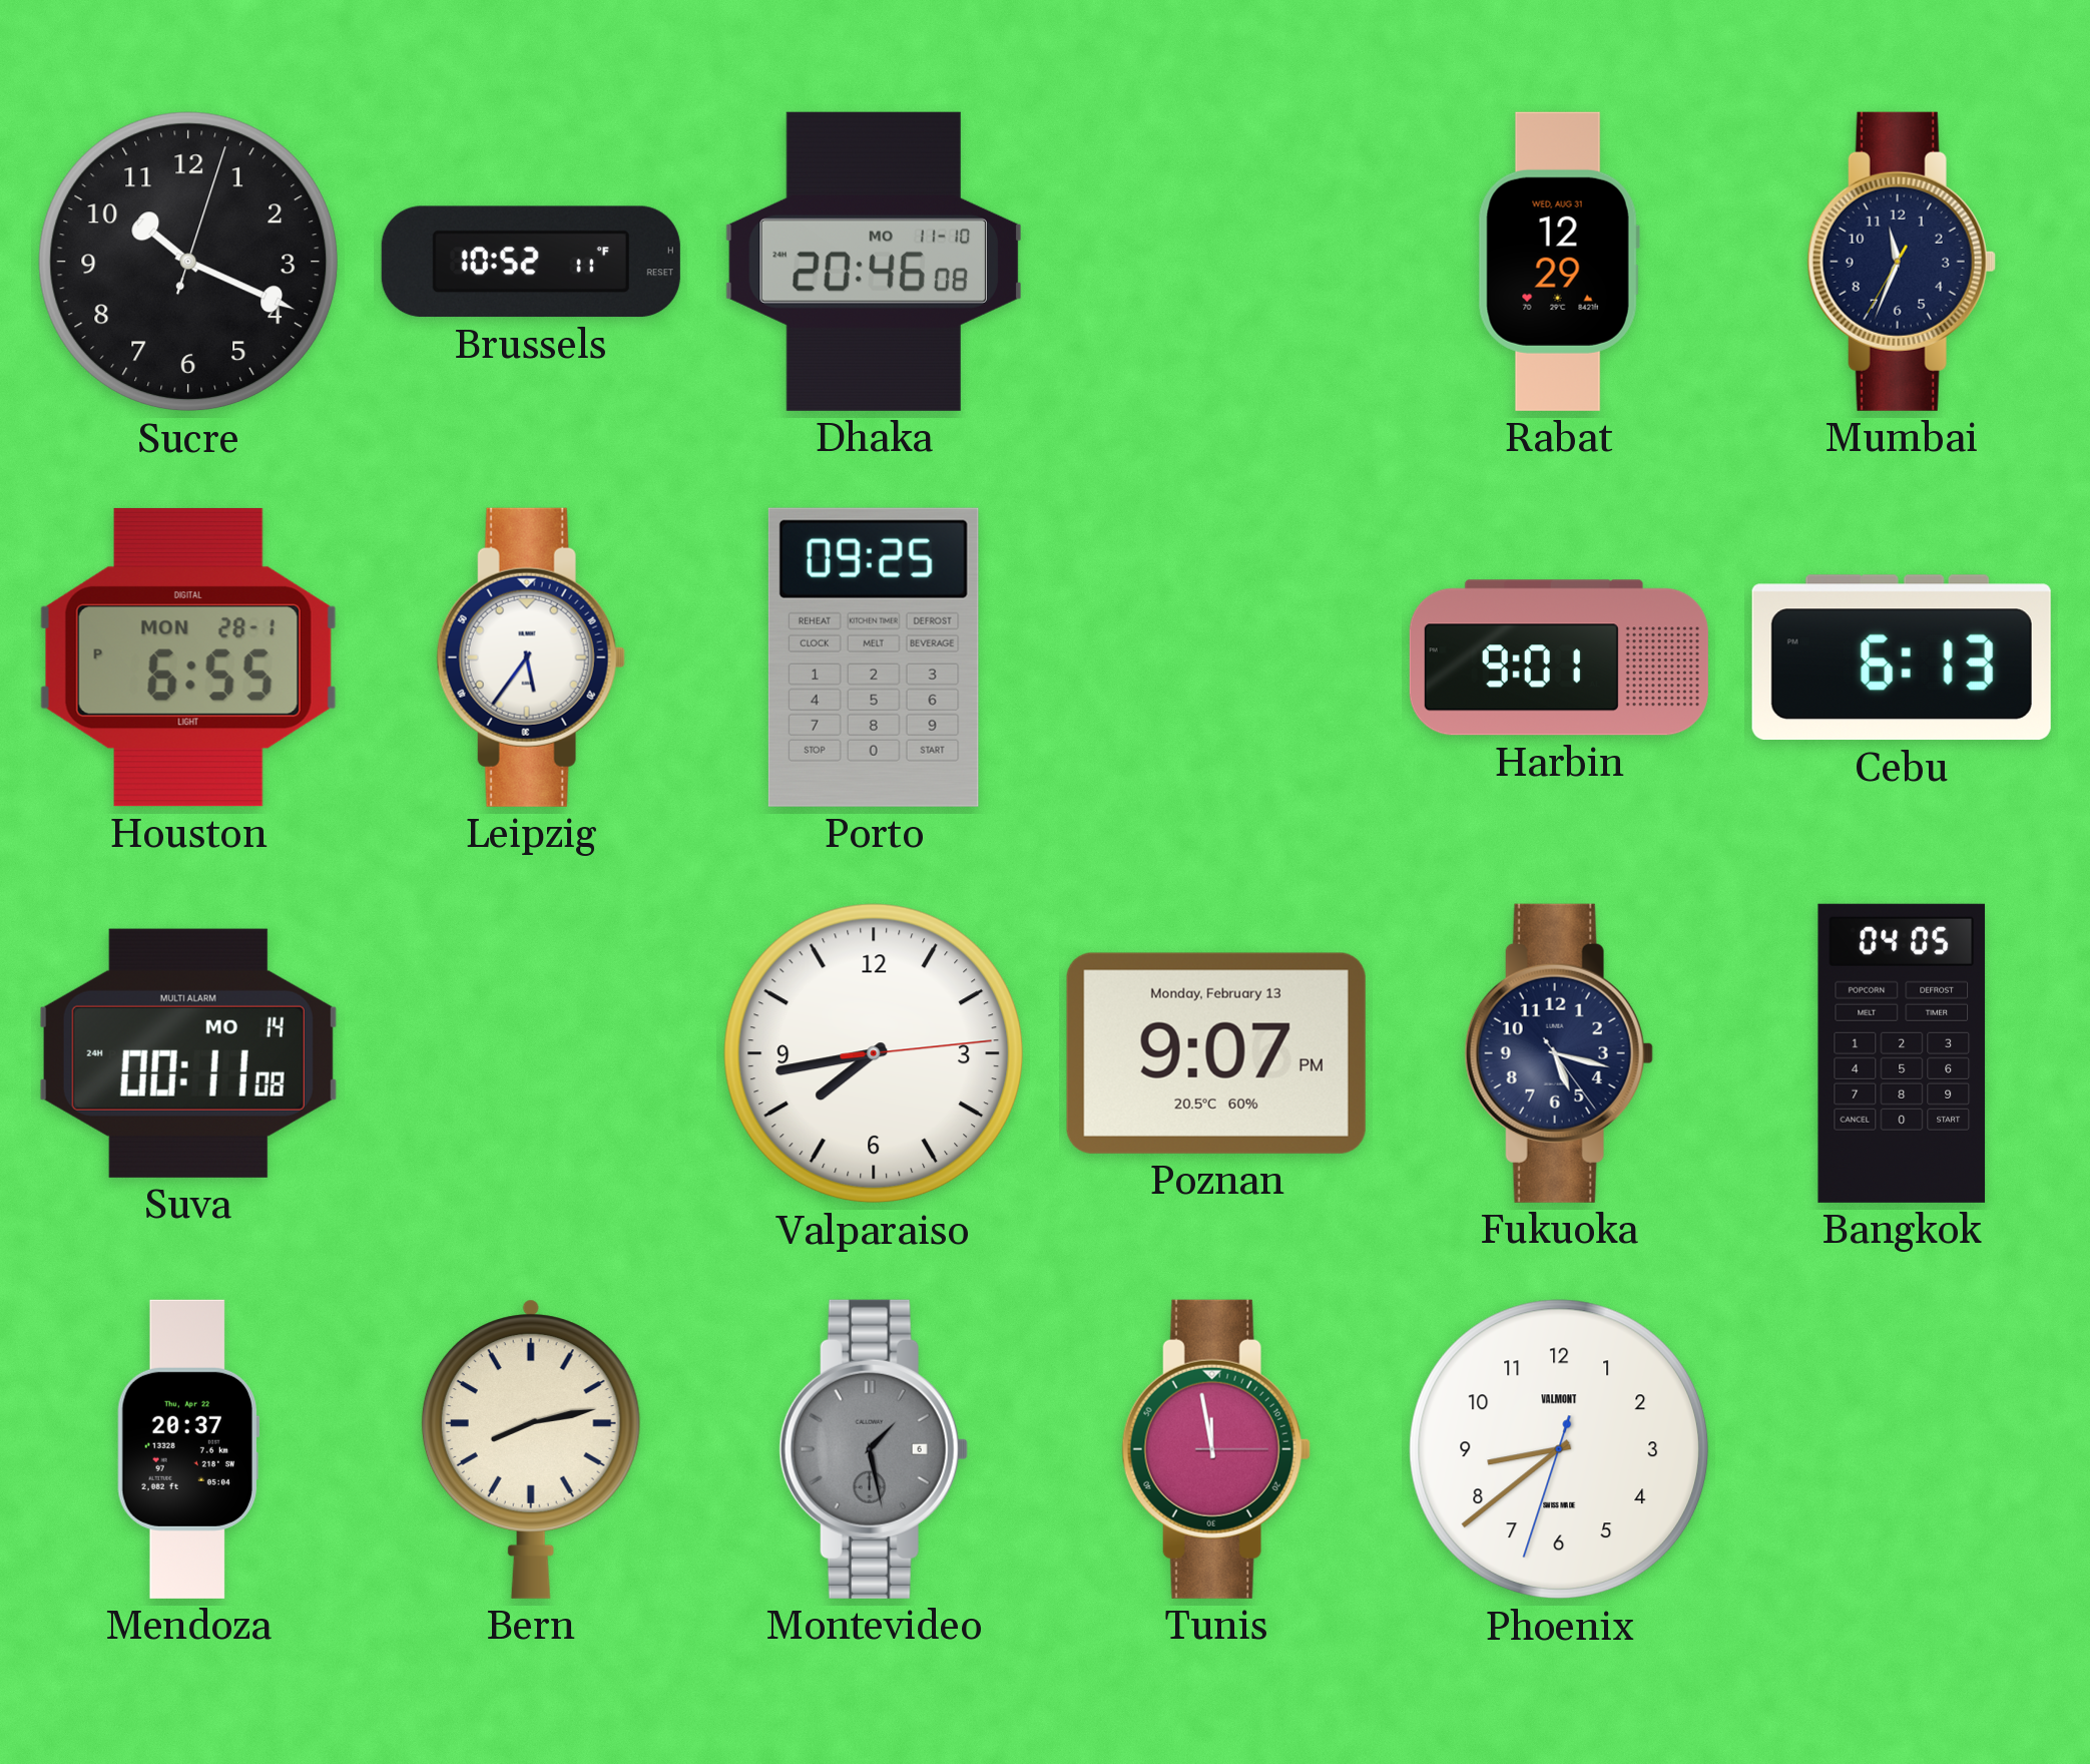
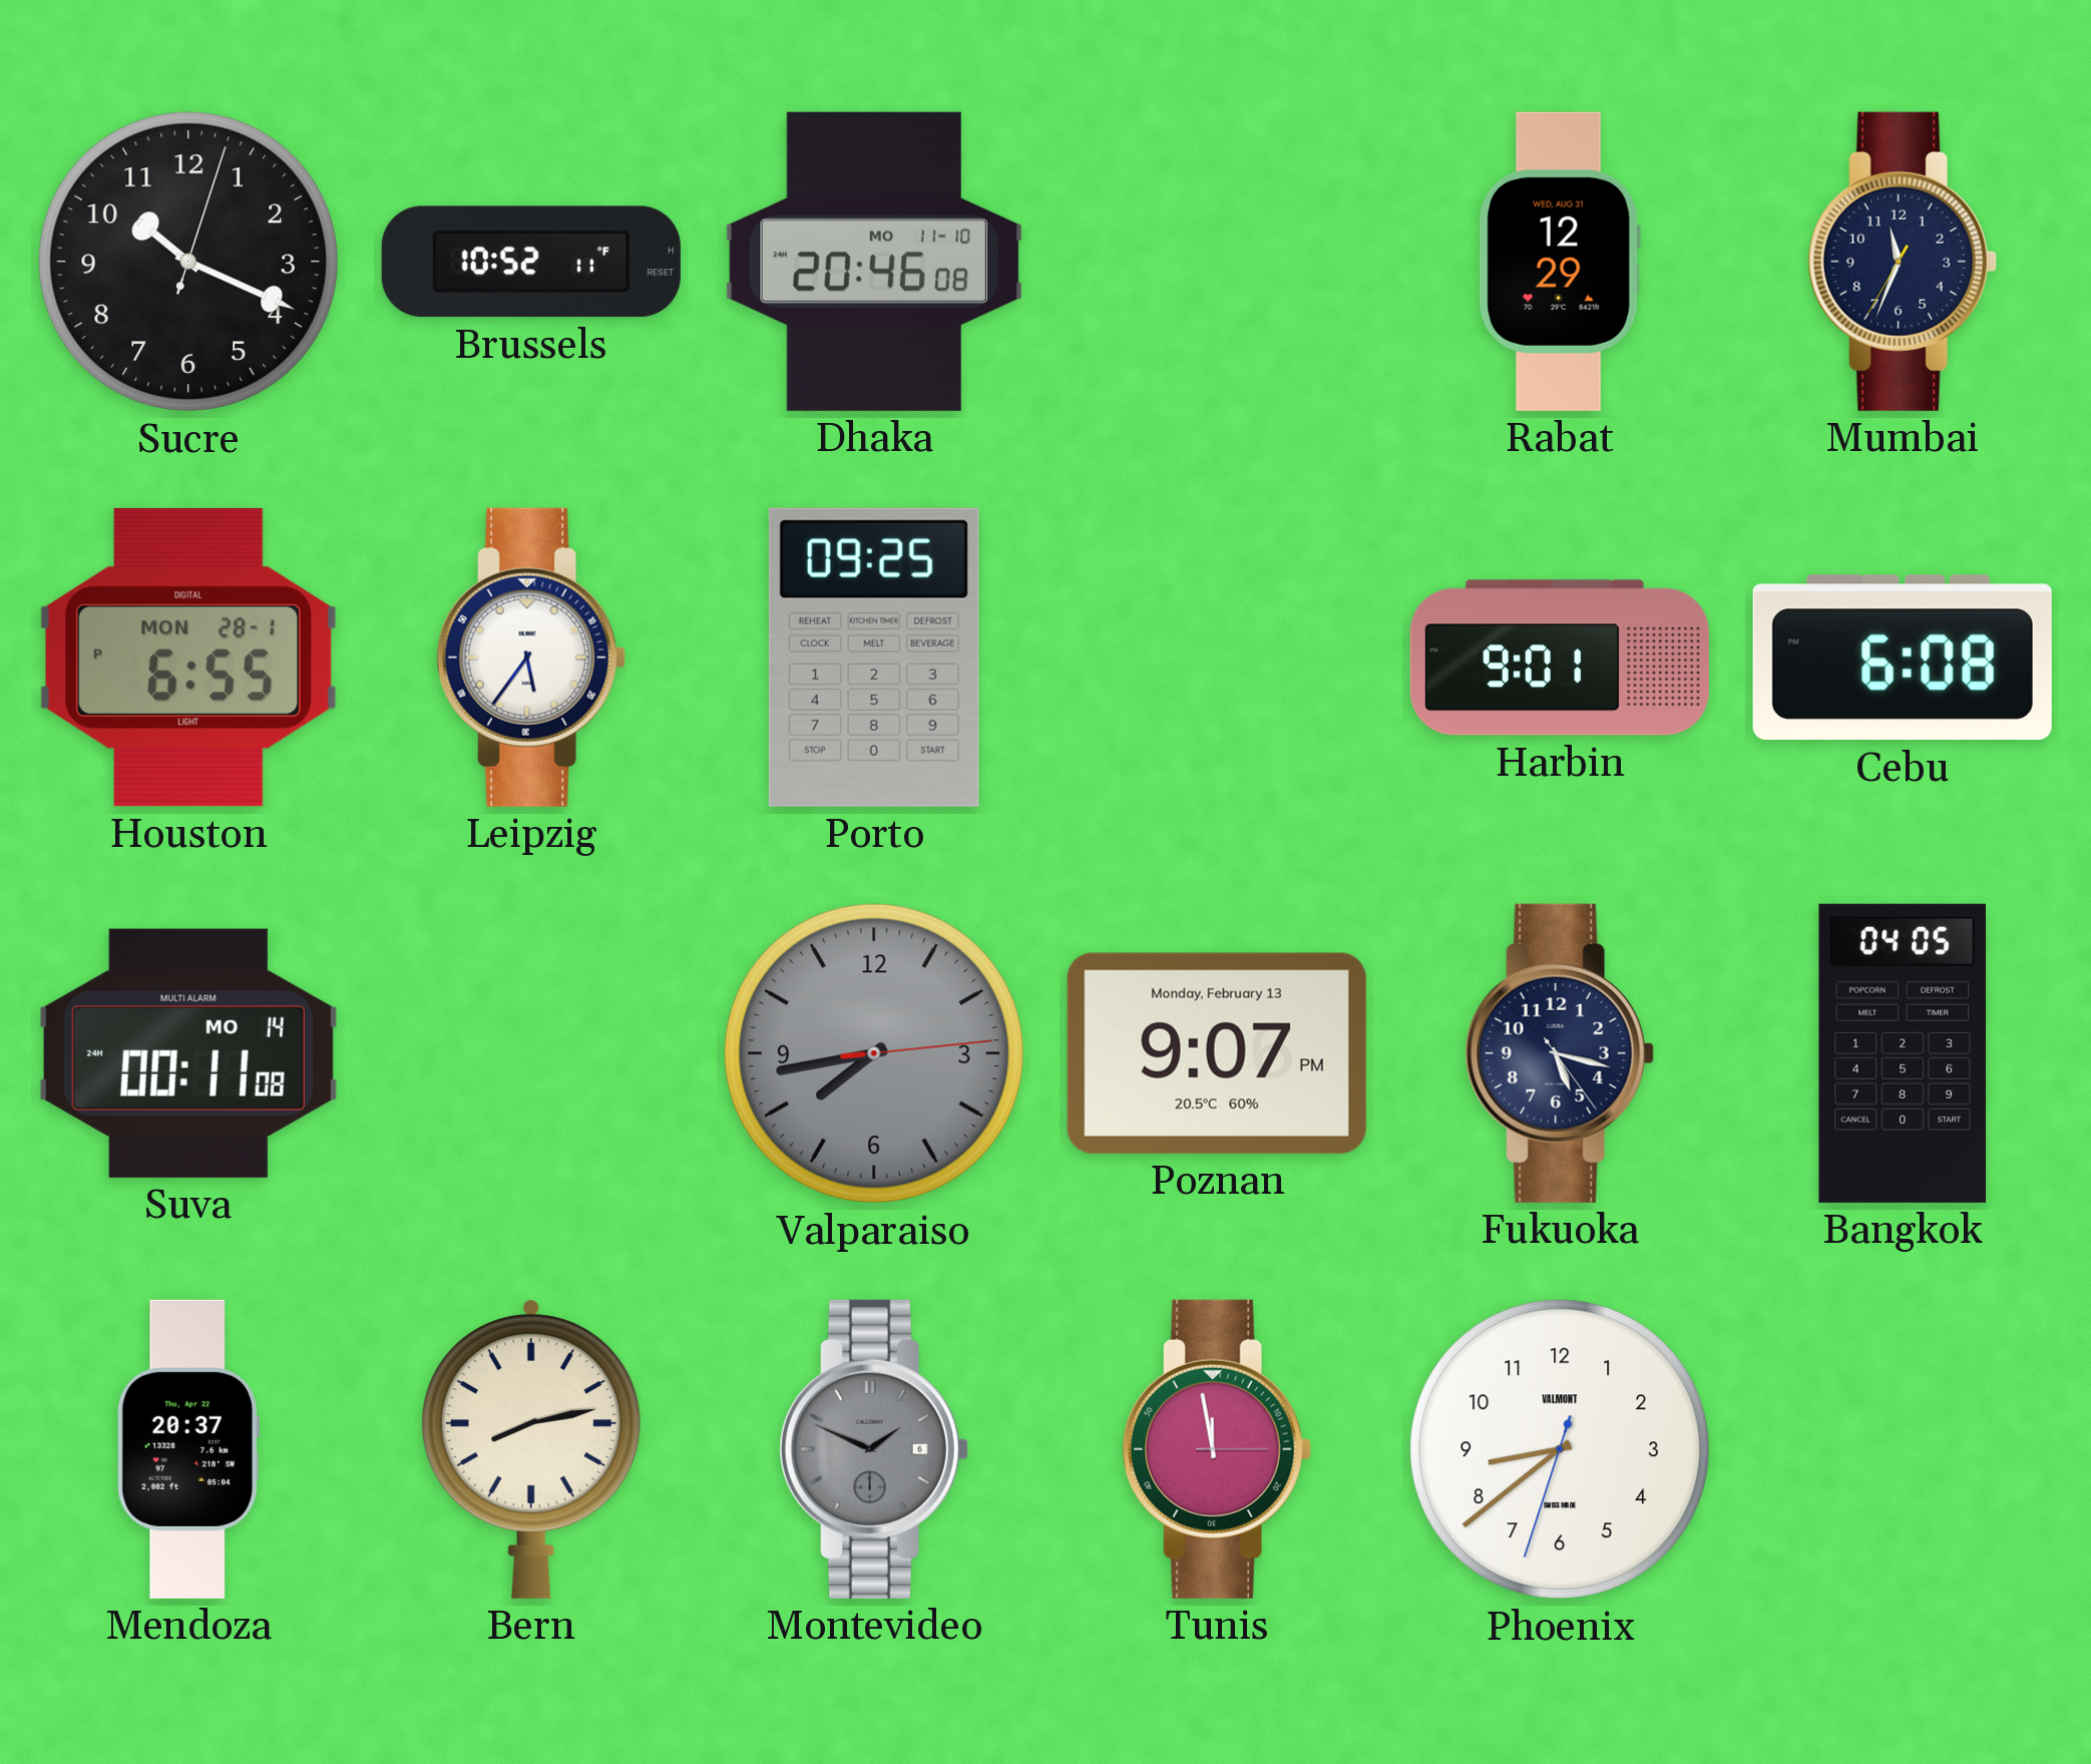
Cebu: 6:13 -> 6:08
Valparaiso dial: white -> grey
Montevideo: 1:28 -> 1:49
